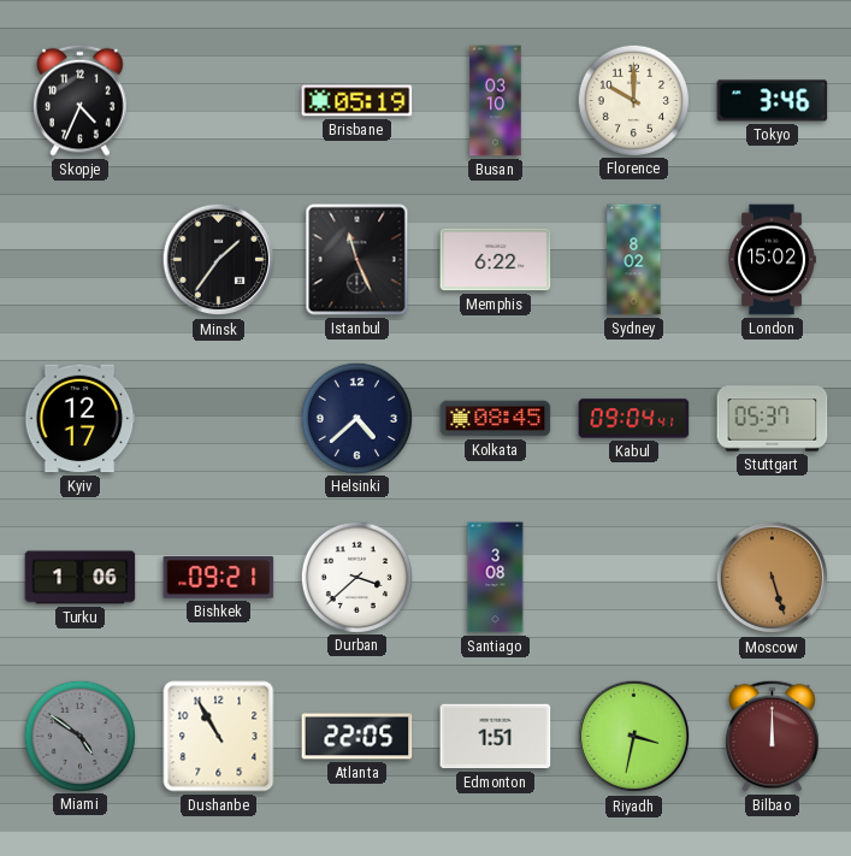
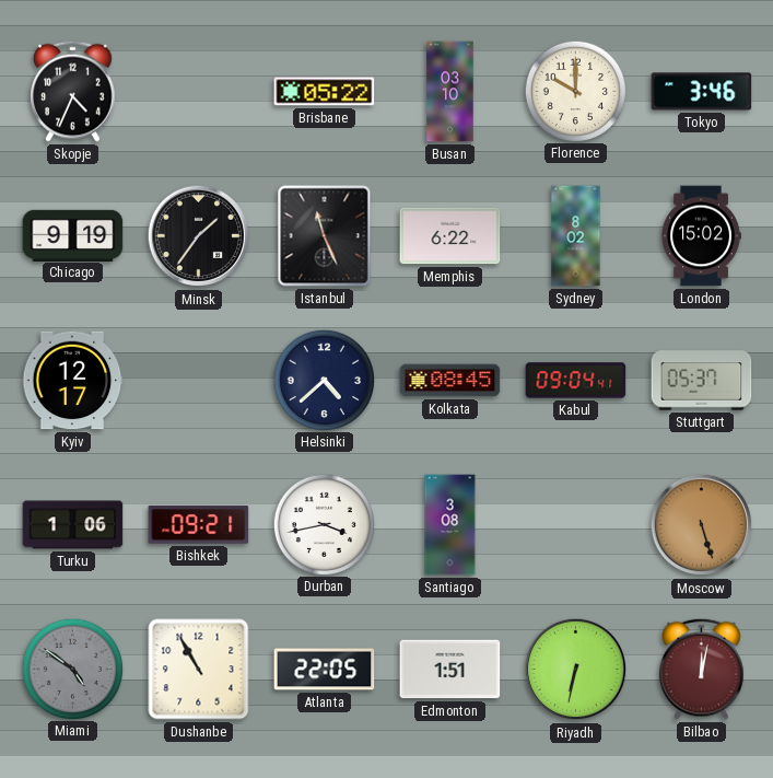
Brisbane: 05:19 -> 05:22
Chicago: none -> 9:19
Durban: 3:38 -> 3:43
Riyadh: 3:32 -> 6:32
Bilbao: 12:00 -> 12:02
